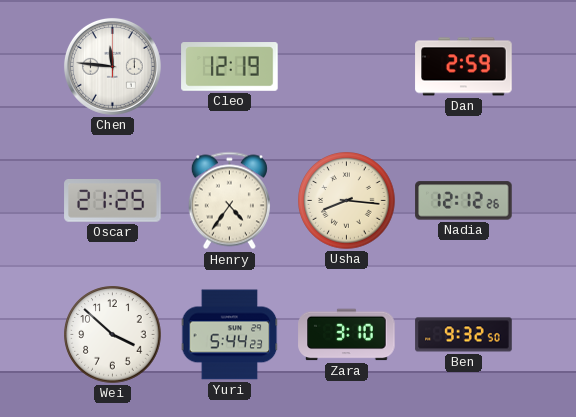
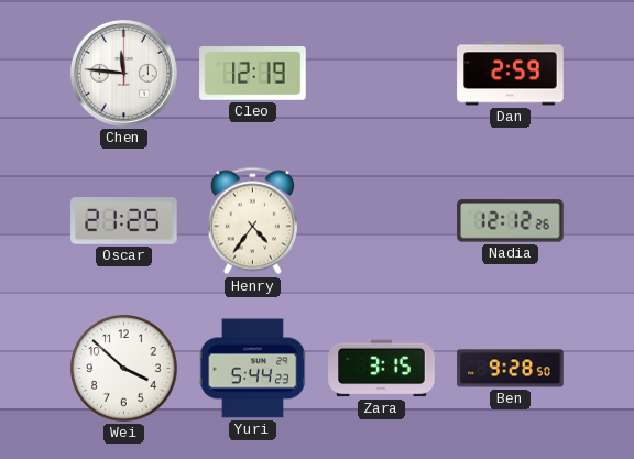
Usha: 8:16 -> none
Zara: 3:10 -> 3:15
Ben: 9:32 -> 9:28
